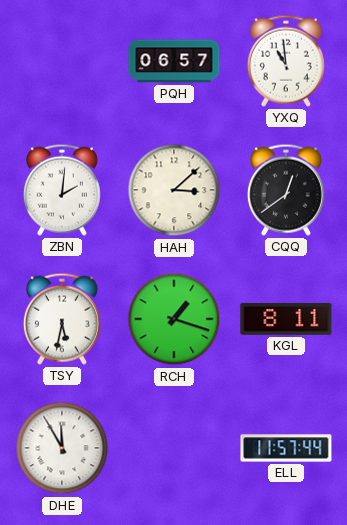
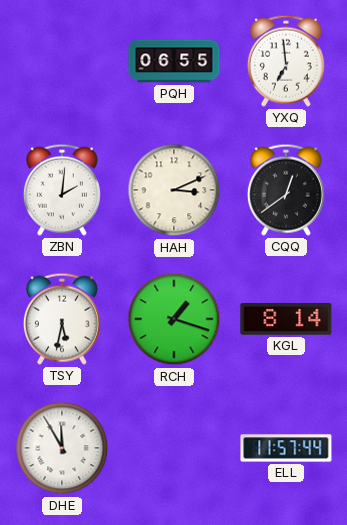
PQH: 06:57 -> 06:55
YXQ: 10:59 -> 6:59
HAH: 3:08 -> 3:11
KGL: 8:11 -> 8:14
